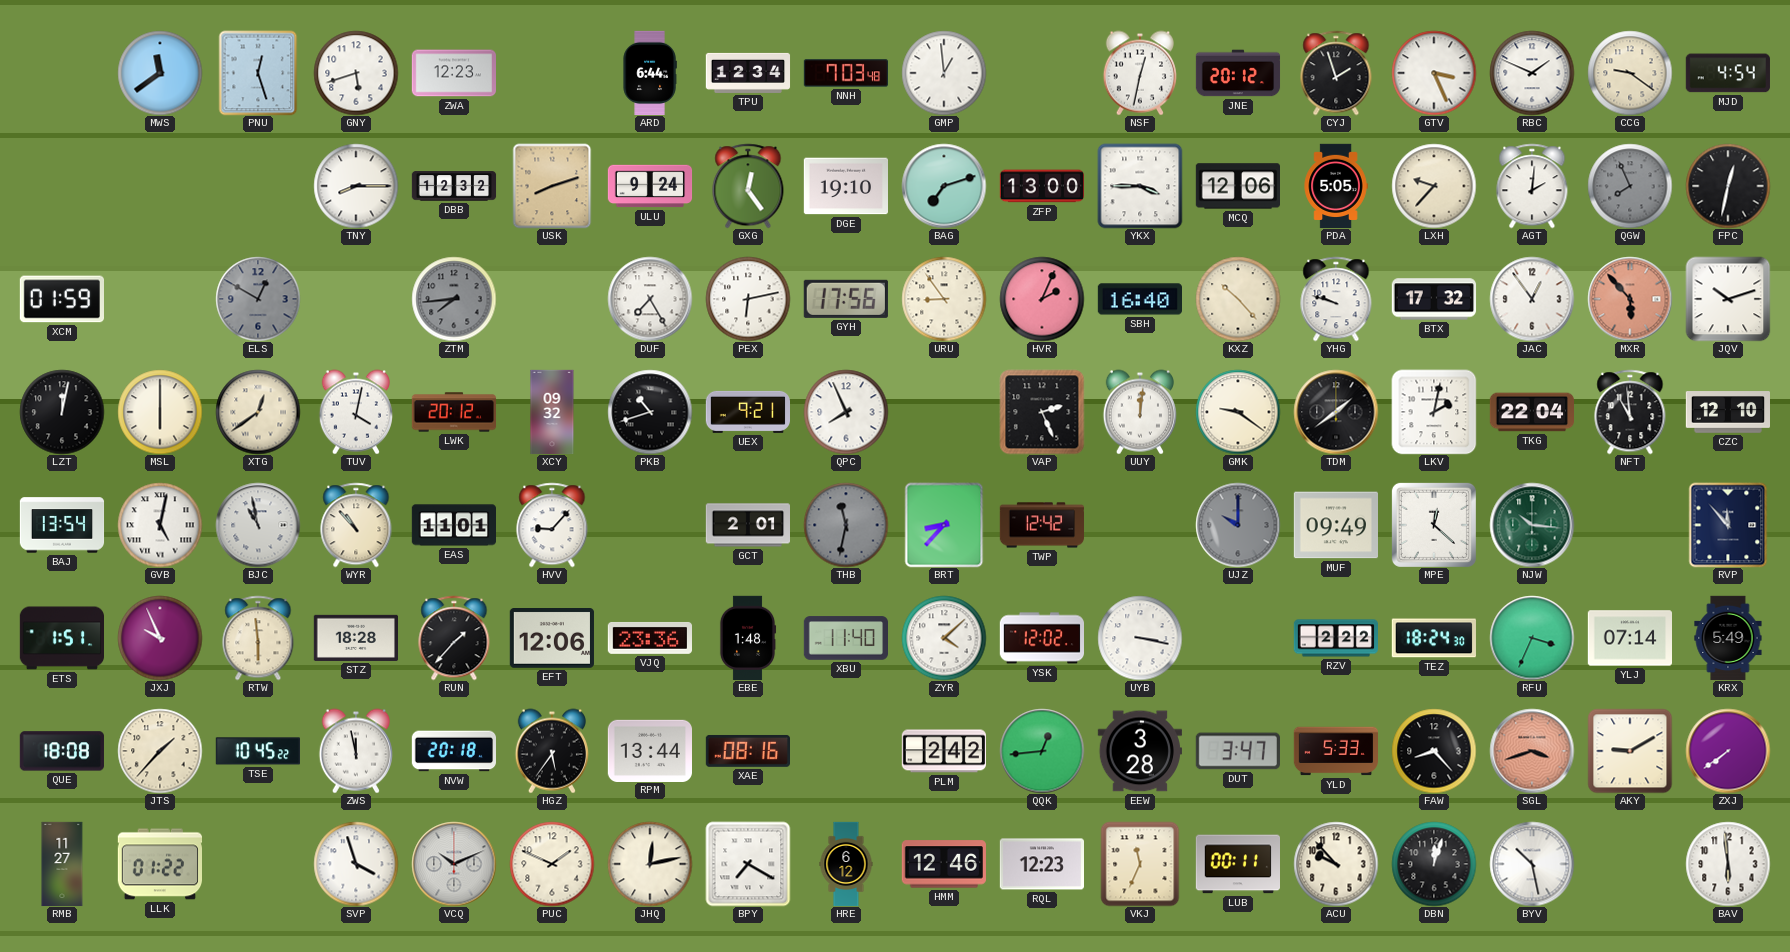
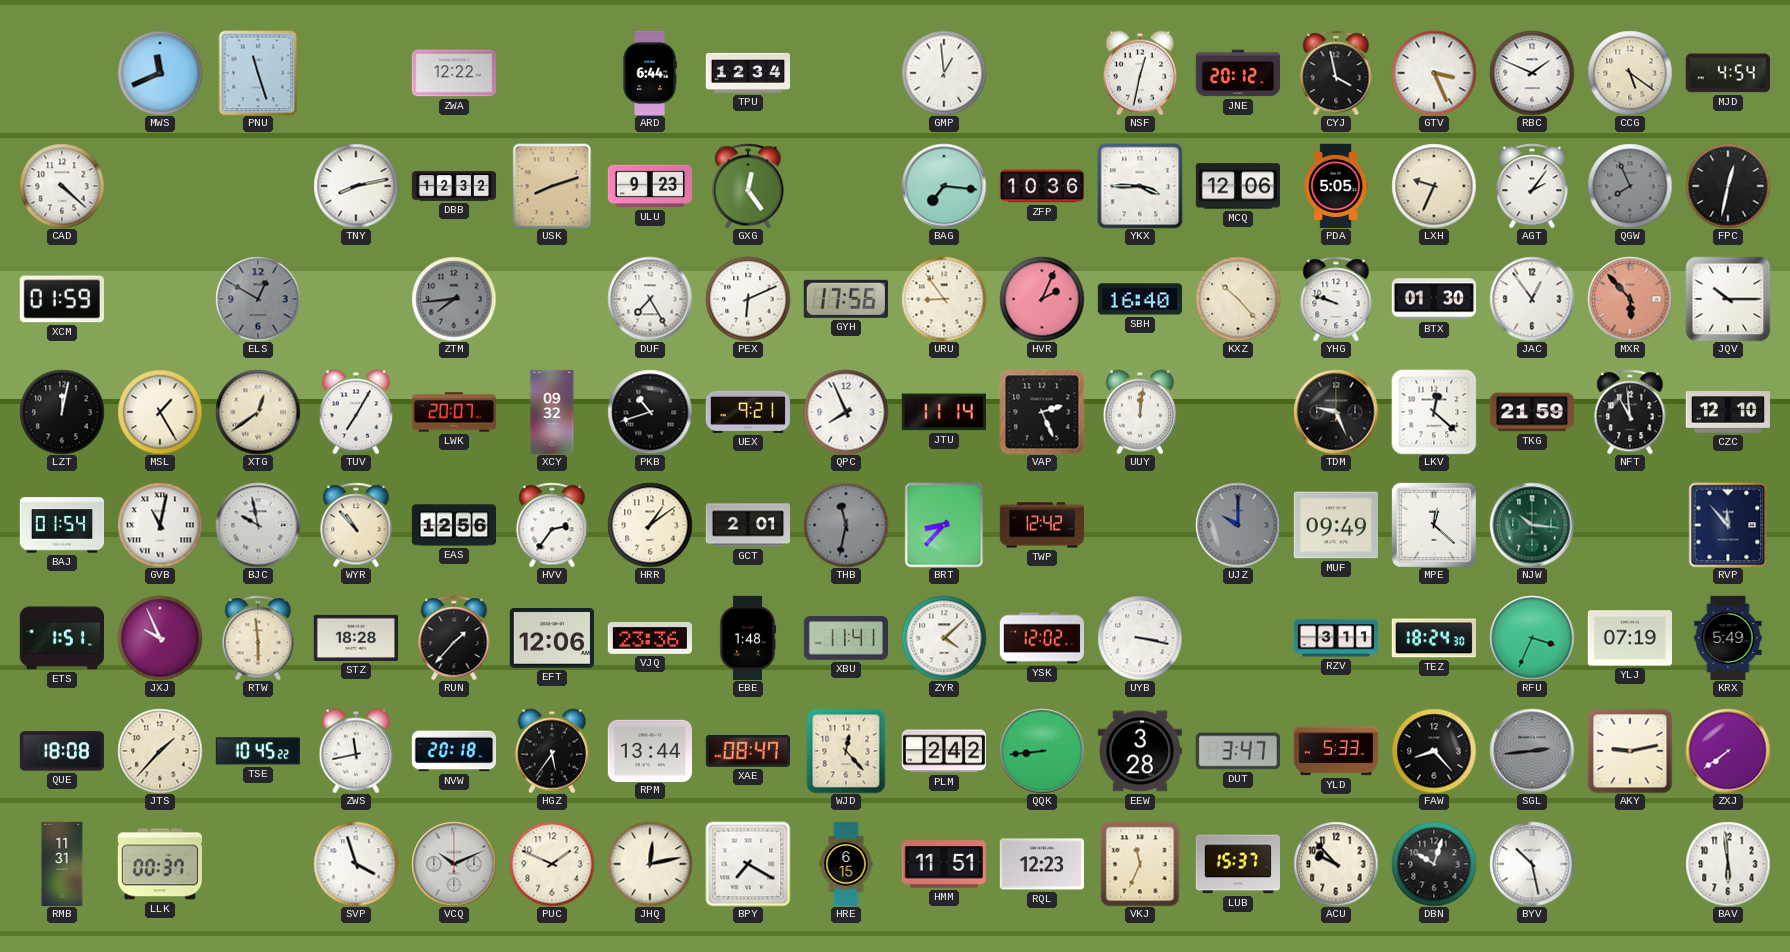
MWS: 11:39 -> 11:41
PNU: 12:27 -> 11:27
GNY: 5:42 -> none
ZWA: 12:23 -> 12:22
NNH: 7:03 -> none
CYJ: 1:57 -> 3:58
CCG: 9:21 -> 5:21
CAD: none -> 4:22
TNY: 8:15 -> 8:13
ULU: 9:24 -> 9:23
DGE: 19:10 -> none
BAG: 7:12 -> 7:16
ZFP: 13:00 -> 10:36
LXH: 9:37 -> 9:34
AGT: 2:01 -> 2:06
PEX: 6:13 -> 6:11
BTX: 17:32 -> 01:30
JQV: 10:12 -> 10:15
MSL: 6:00 -> 1:25
TUV: 4:02 -> 7:05
LWK: 20:12 -> 20:07
JTU: none -> 11:14
GMK: 9:21 -> none
TDM: 1:39 -> 9:26
LKV: 2:02 -> 12:22
TKG: 22:04 -> 21:59
BAJ: 13:54 -> 01:54
GVB: 5:02 -> 11:02
BJC: 10:58 -> 9:58
EAS: 11:01 -> 12:56
HVV: 9:07 -> 2:36
HRR: none -> 1:09
XBU: 11:40 -> 11:41
RZV: 2:22 -> 3:11
YLJ: 07:14 -> 07:19
ZWS: 11:58 -> 11:43
XAE: 08:16 -> 08:47
WJD: none -> 12:23
QQK: 12:44 -> 8:44
SGL: 3:42 -> 2:44
SGL dial: salmon -> grey
AKY: 9:10 -> 9:13
RMB: 11:27 -> 11:31
LLK: 01:22 -> 00:37
HRE: 6:12 -> 6:15
HMM: 12:46 -> 11:51
LUB: 00:11 -> 15:37
DBN: 12:03 -> 10:03
